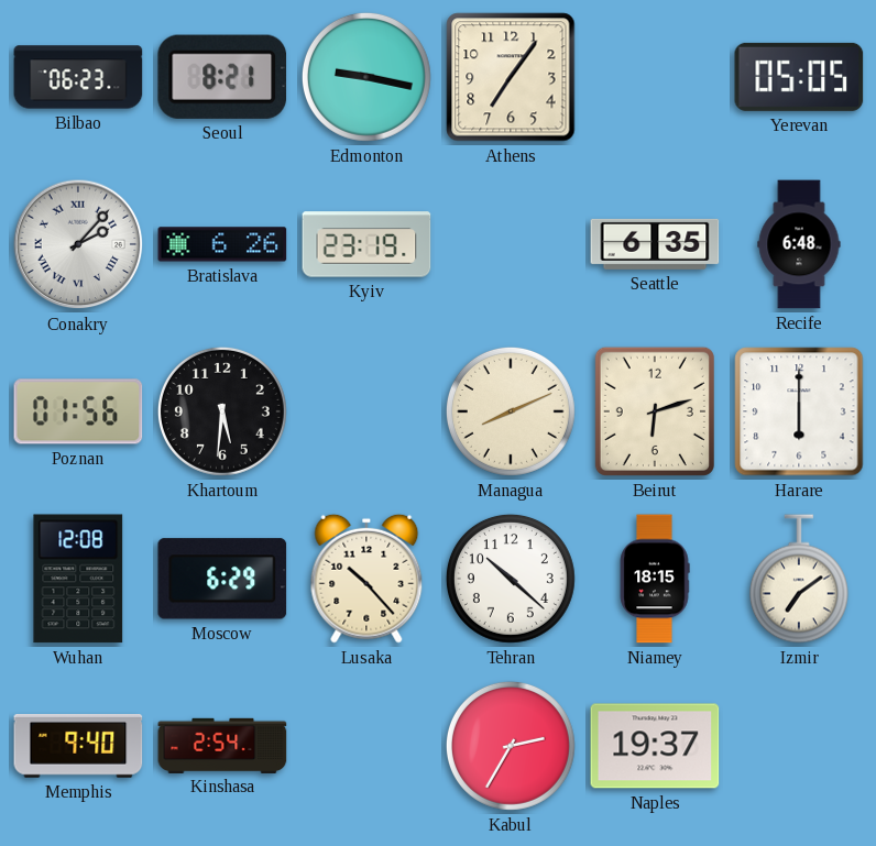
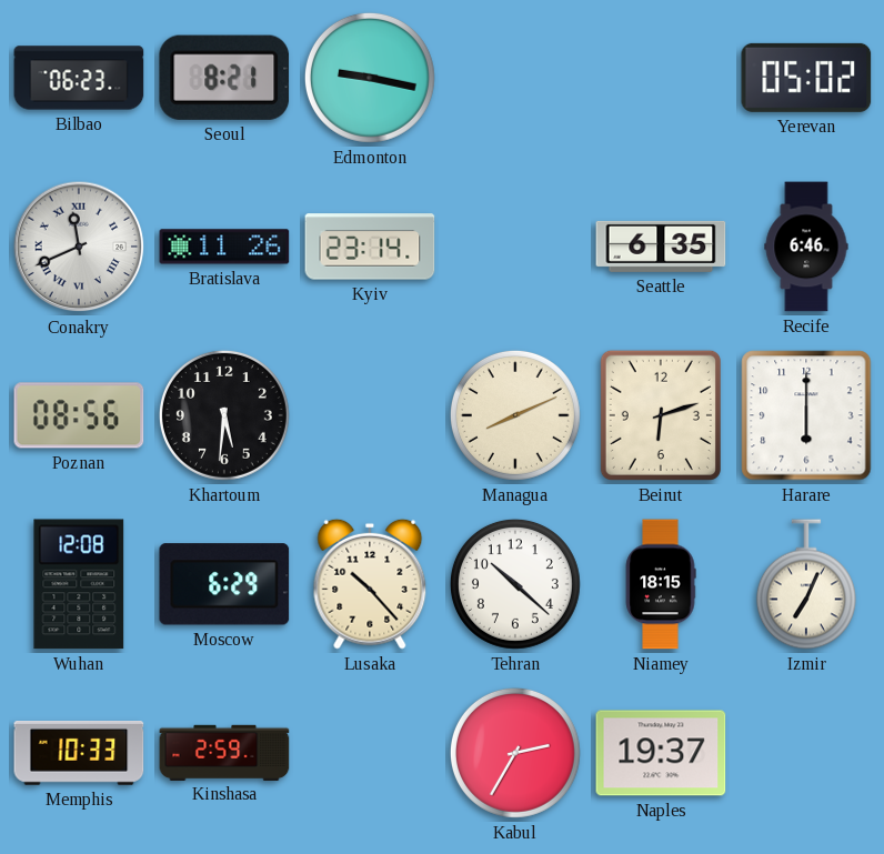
Athens: 7:06 -> none
Yerevan: 05:05 -> 05:02
Conakry: 2:07 -> 11:41
Bratislava: 6:26 -> 11:26
Kyiv: 23:19 -> 23:14
Recife: 6:48 -> 6:46
Poznan: 01:56 -> 08:56
Izmir: 7:09 -> 7:04
Memphis: 9:40 -> 10:33
Kinshasa: 2:54 -> 2:59
